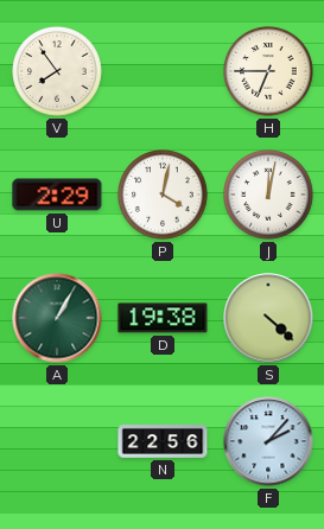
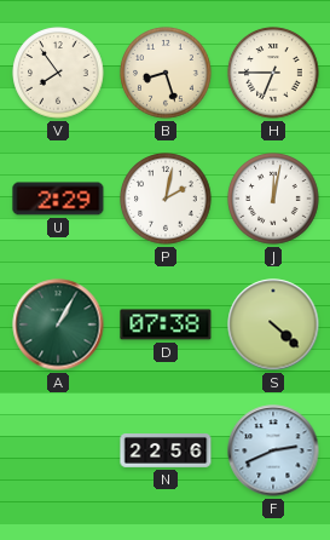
B: none -> 8:27
P: 4:02 -> 2:02
D: 19:38 -> 07:38
F: 2:07 -> 2:41
